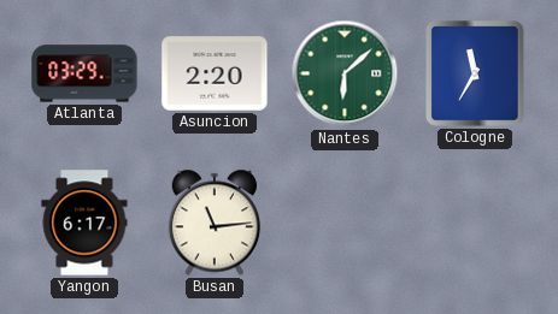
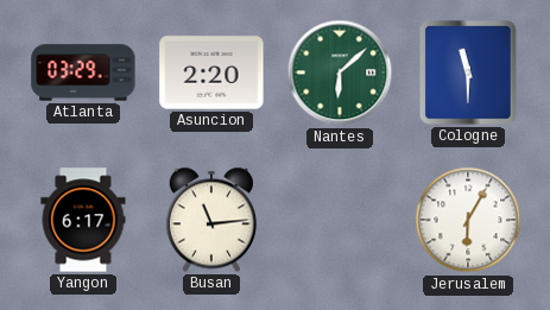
Cologne: 11:35 -> 11:30
Jerusalem: none -> 6:05
